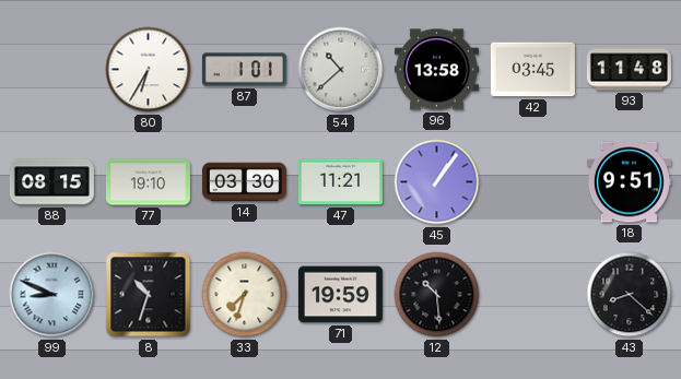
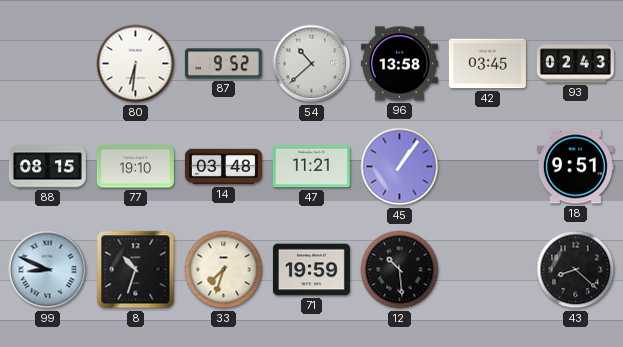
80: 6:35 -> 6:31
87: 1:01 -> 9:52
93: 11:48 -> 02:43
14: 03:30 -> 03:48
